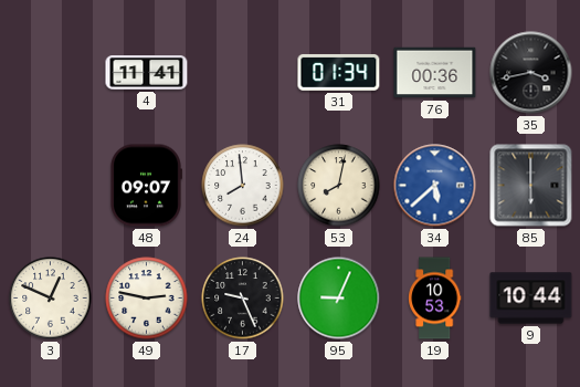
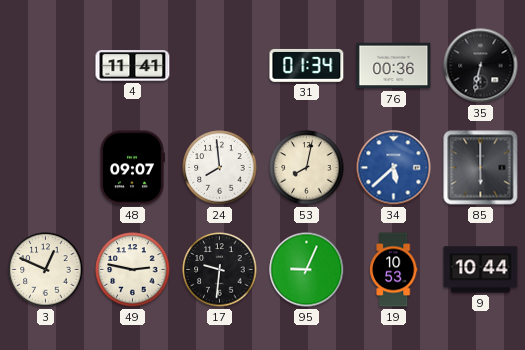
35: 3:43 -> 6:32
17: 9:26 -> 9:31
